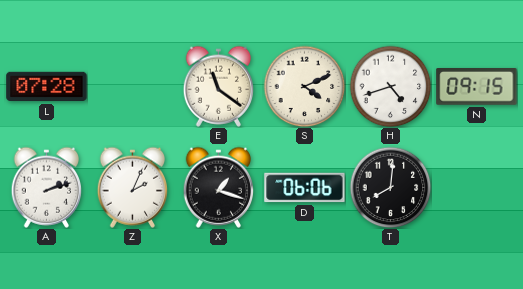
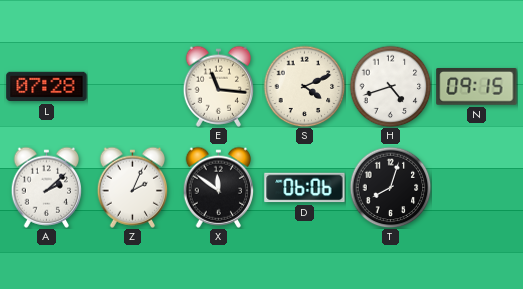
E: 11:21 -> 11:16
A: 2:12 -> 2:08
X: 1:18 -> 11:51
T: 8:01 -> 8:03
